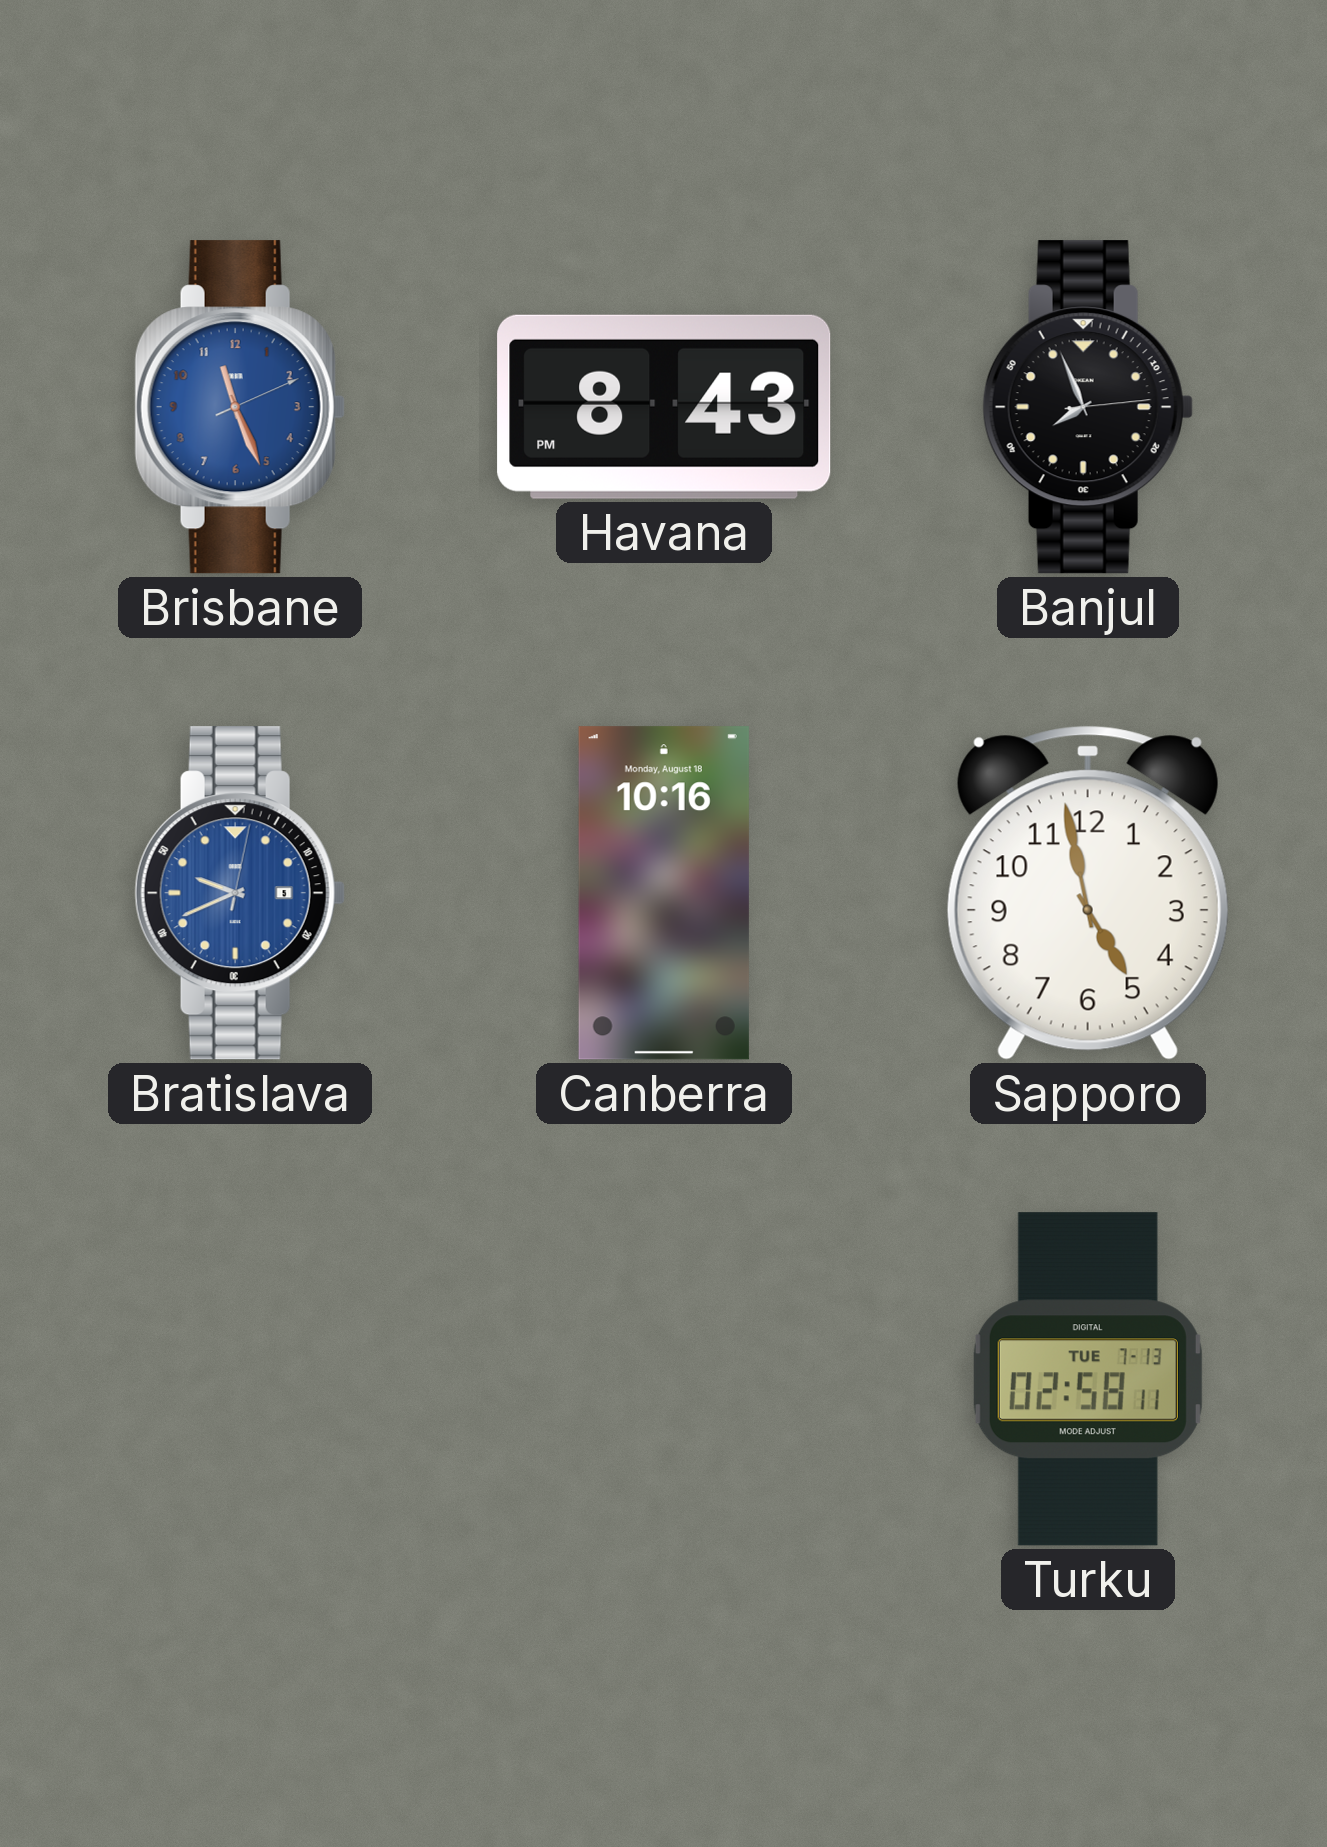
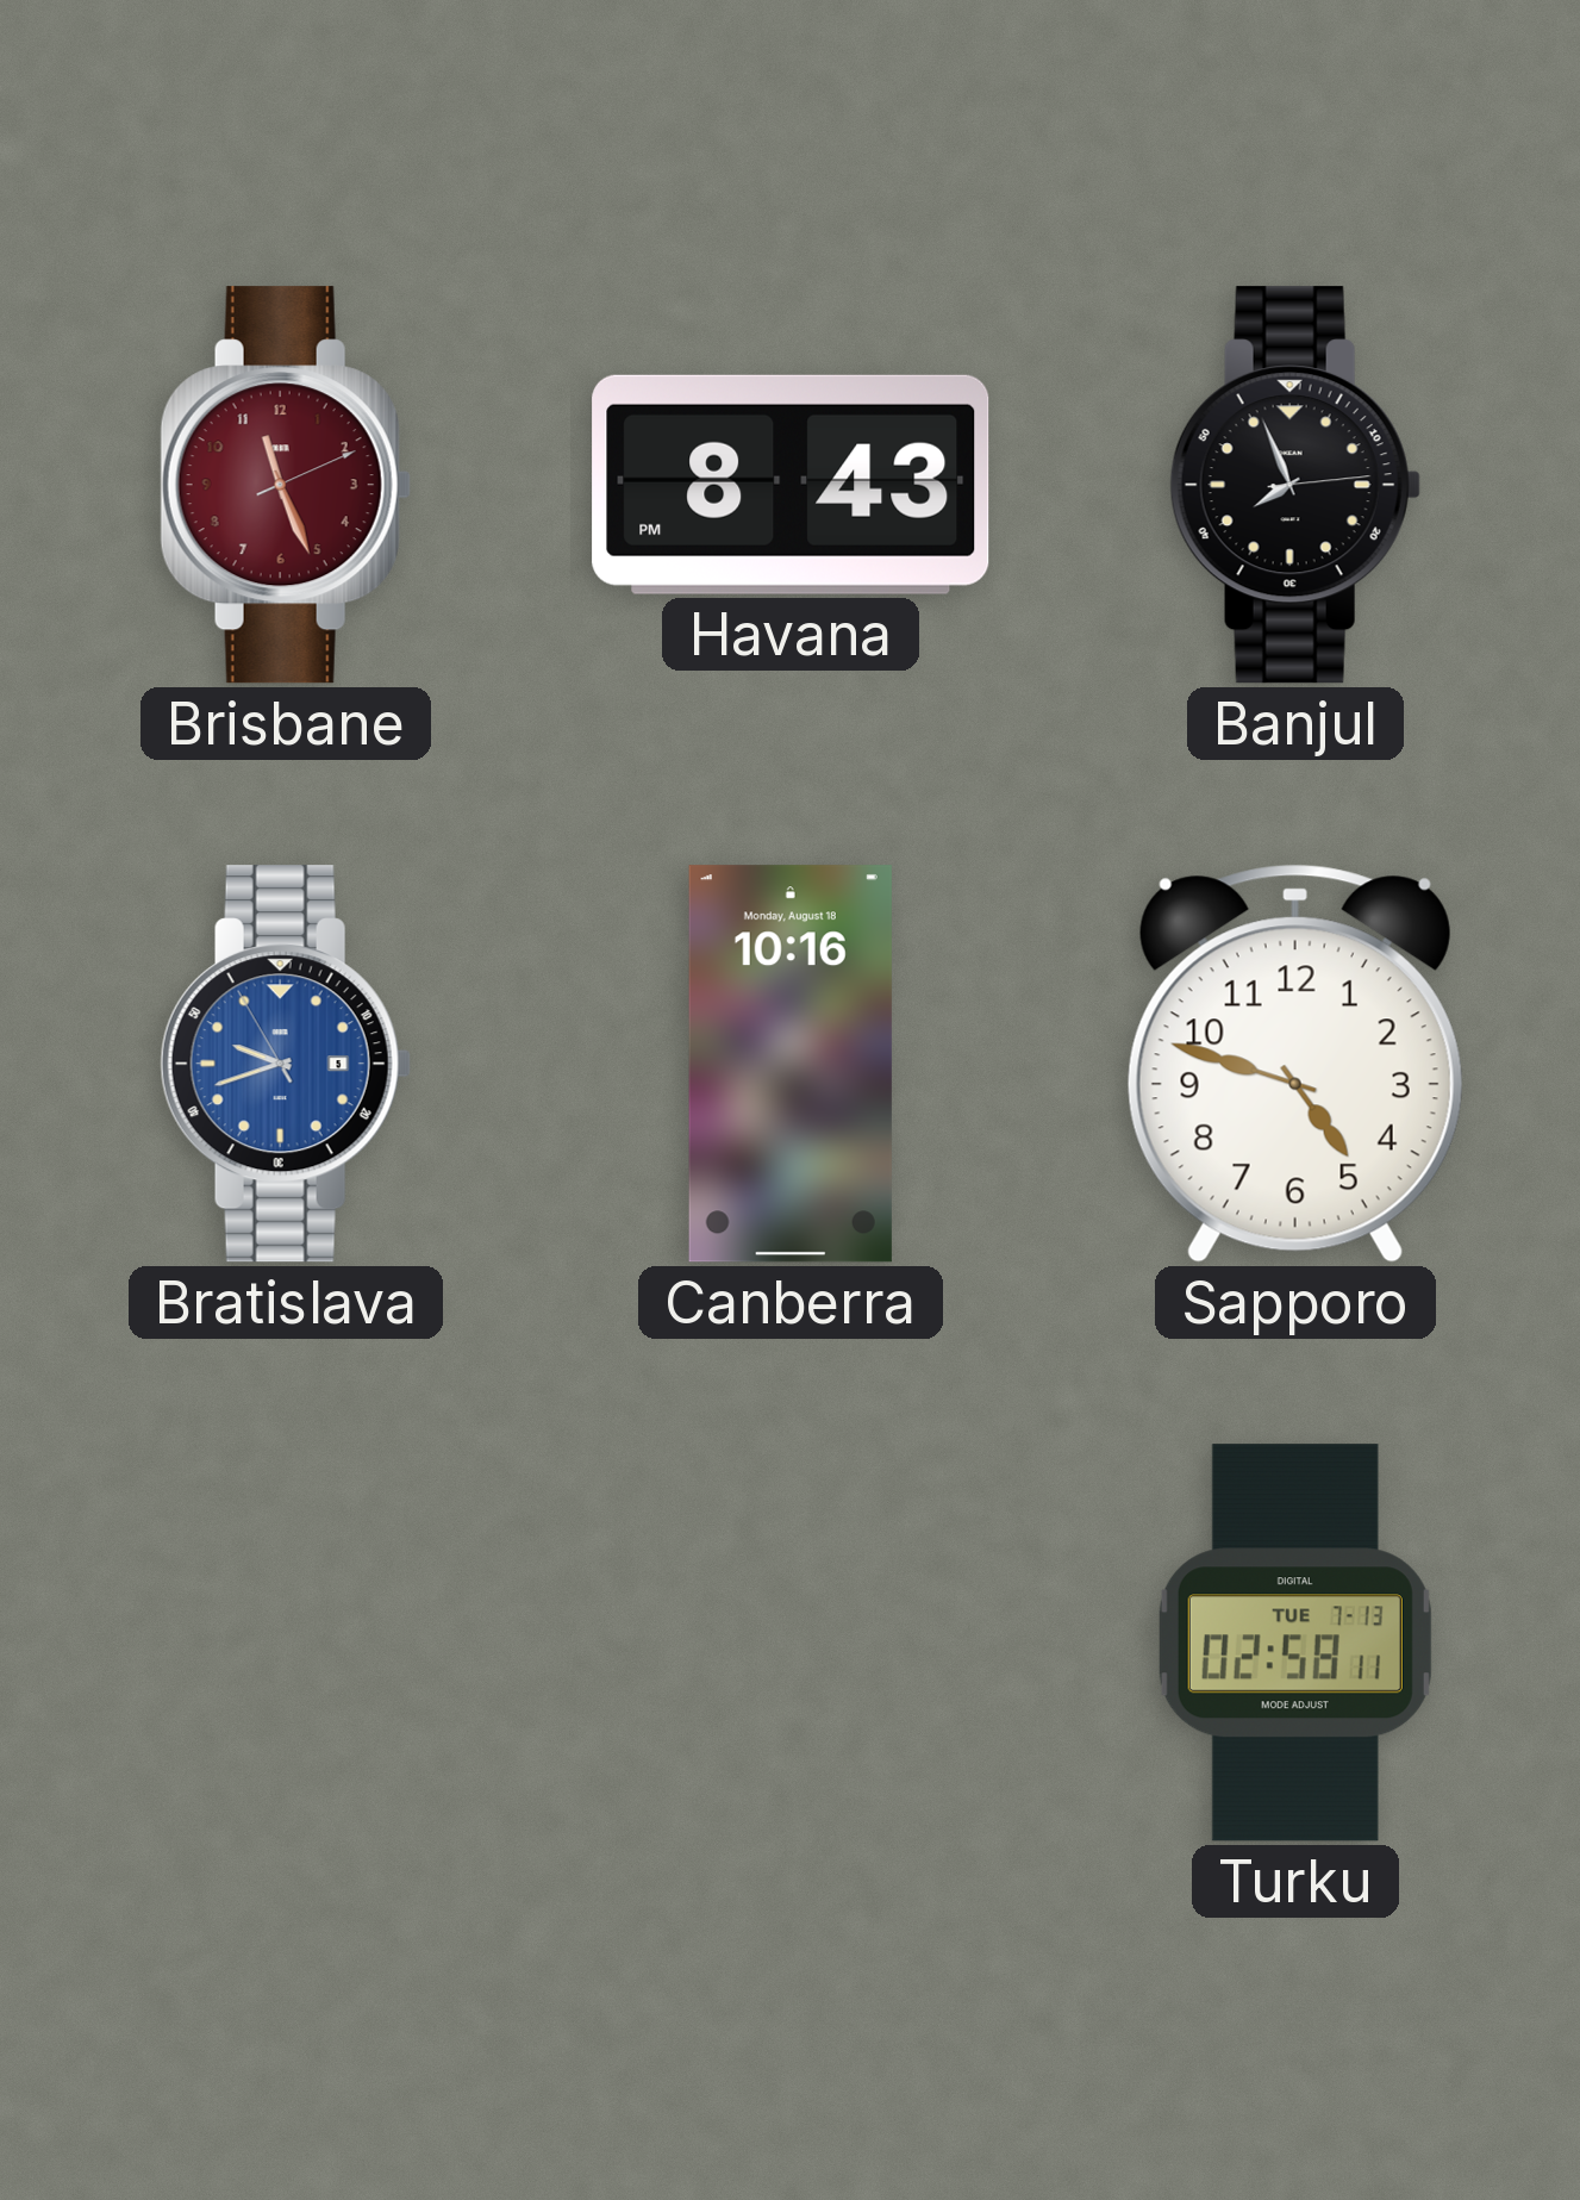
Brisbane dial: blue -> burgundy
Bratislava: 9:41:02 -> 9:41:55
Sapporo: 4:58 -> 4:48
